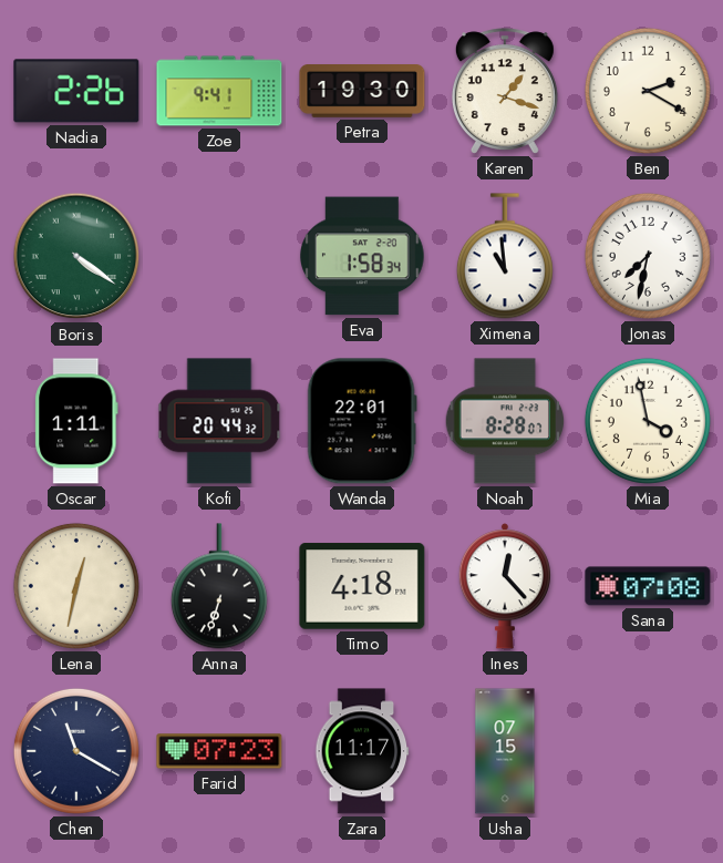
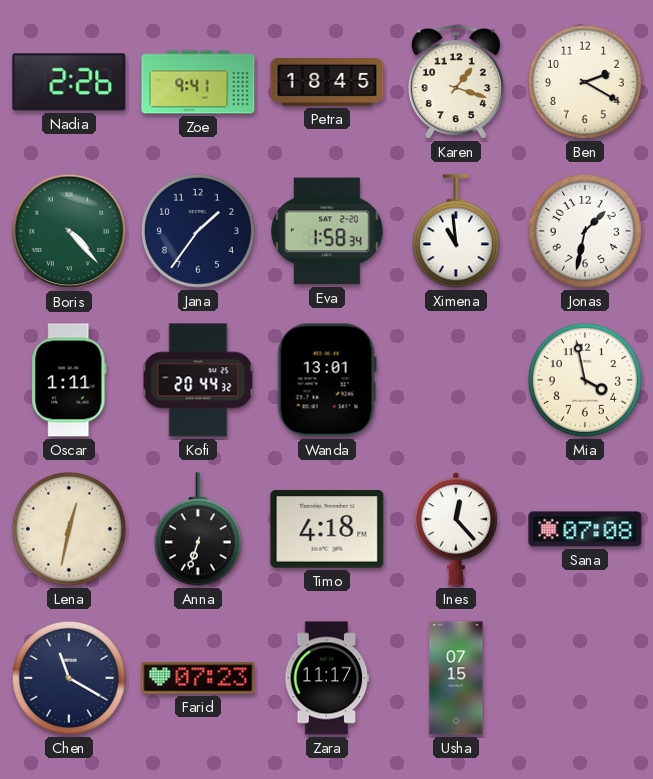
Petra: 19:30 -> 18:45
Boris: 4:21 -> 4:23
Jana: none -> 1:36
Jonas: 7:32 -> 1:32
Wanda: 22:01 -> 13:01
Noah: 8:28 -> none
